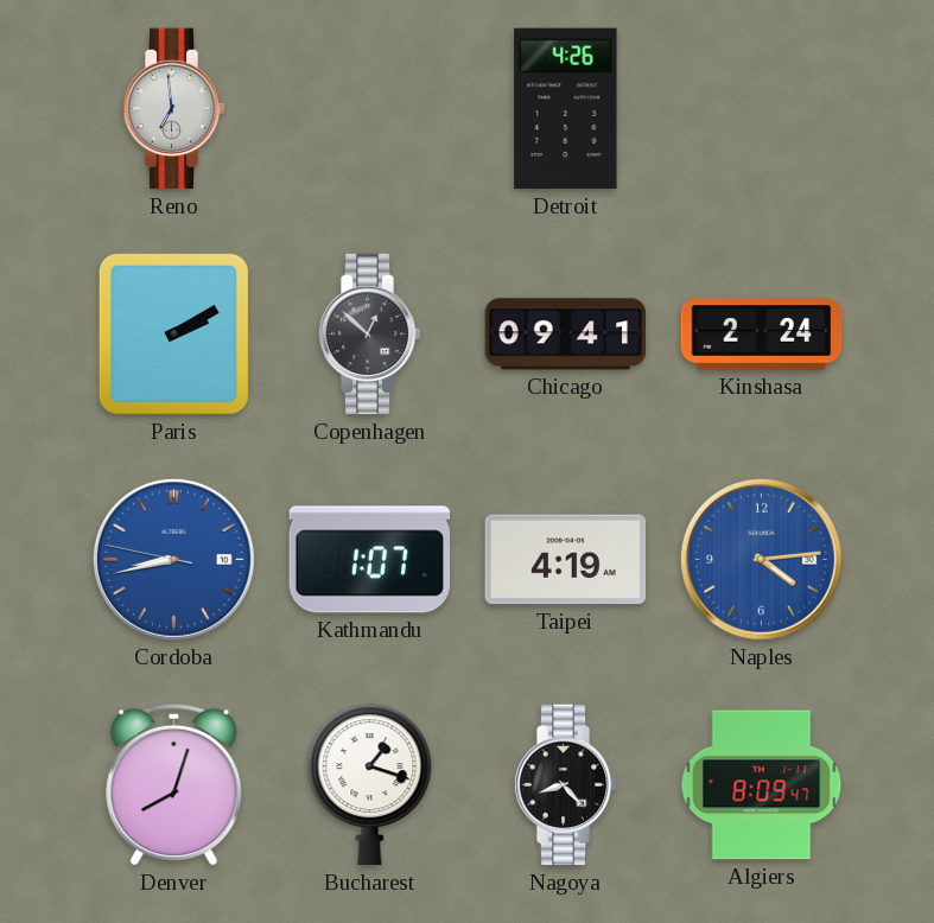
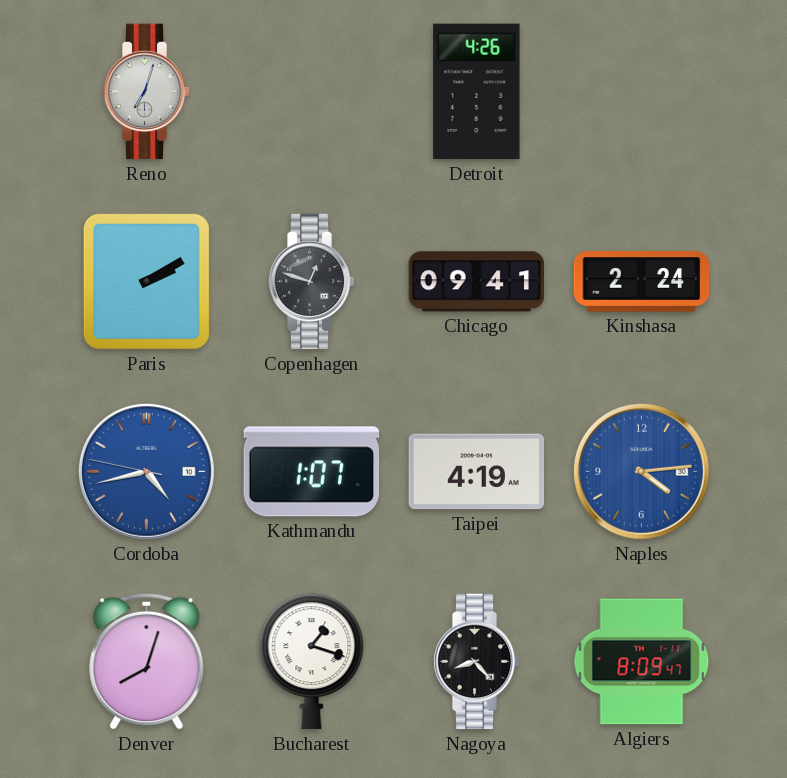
Reno: 6:59 -> 7:03
Copenhagen: 12:52 -> 12:48
Cordoba: 8:42 -> 4:42
